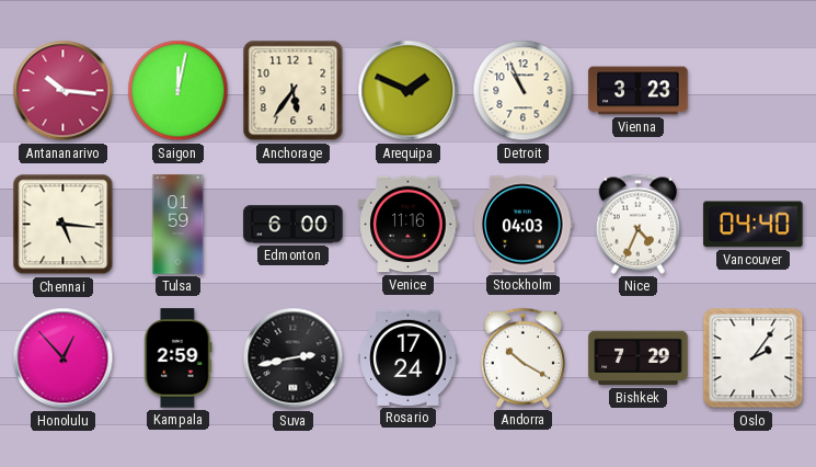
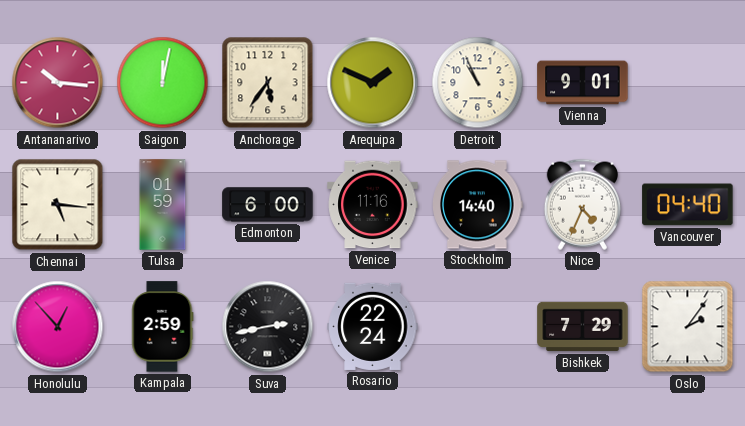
Vienna: 3:23 -> 9:01
Stockholm: 04:03 -> 14:40
Rosario: 17:24 -> 22:24
Andorra: 10:20 -> none
